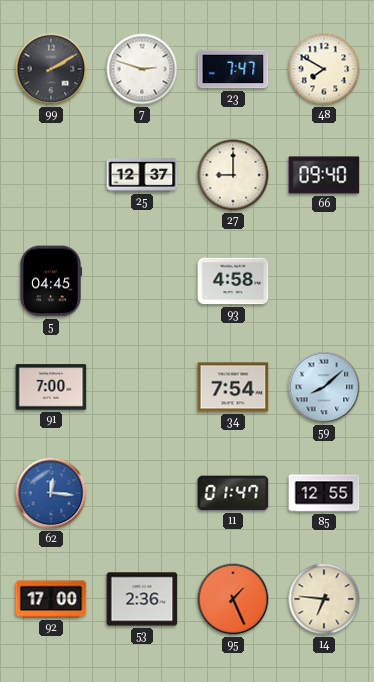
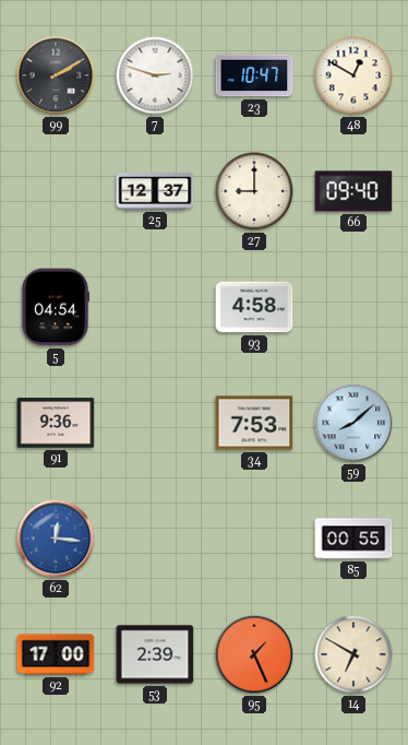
23: 7:47 -> 10:47
48: 7:50 -> 12:50
5: 04:45 -> 04:54
91: 7:00 -> 9:36
34: 7:54 -> 7:53
11: 01:47 -> none
85: 12:55 -> 00:55
53: 2:36 -> 2:39
14: 6:46 -> 6:50
